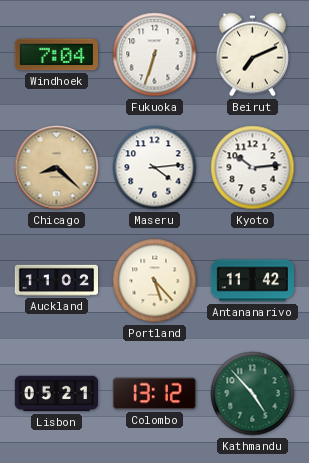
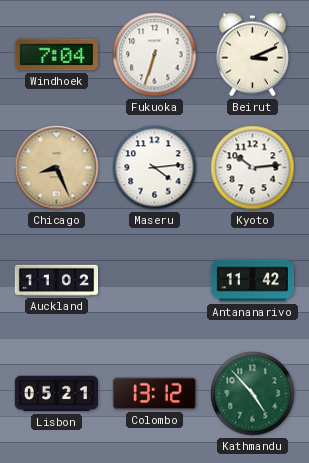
Beirut: 7:11 -> 3:11
Chicago: 8:22 -> 8:26
Portland: 5:23 -> none
